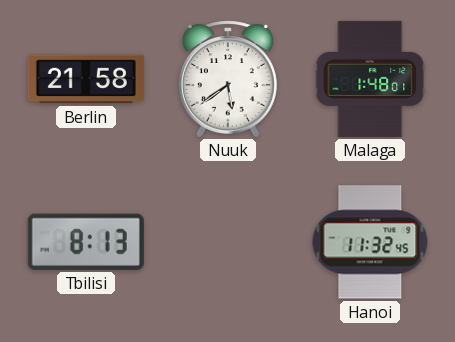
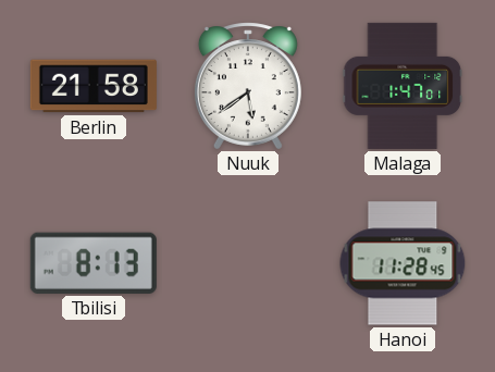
Malaga: 1:48 -> 1:47
Hanoi: 11:32 -> 11:28
